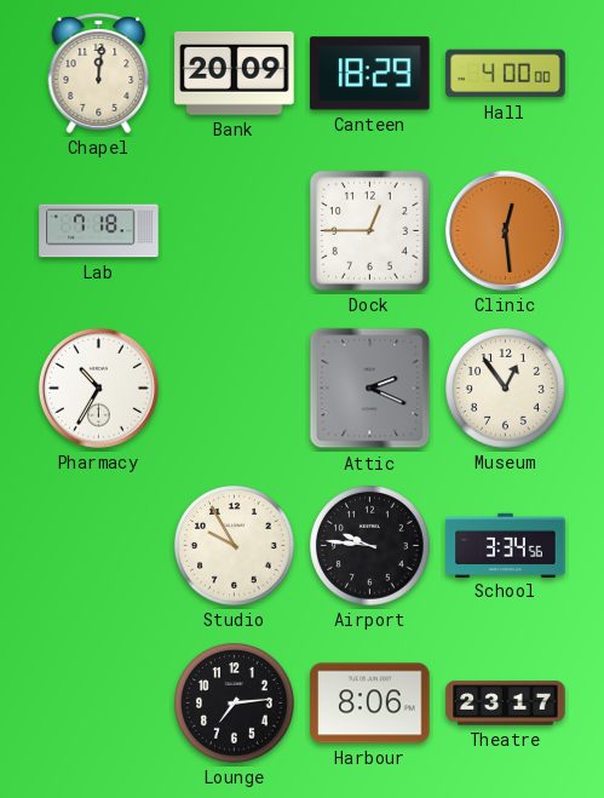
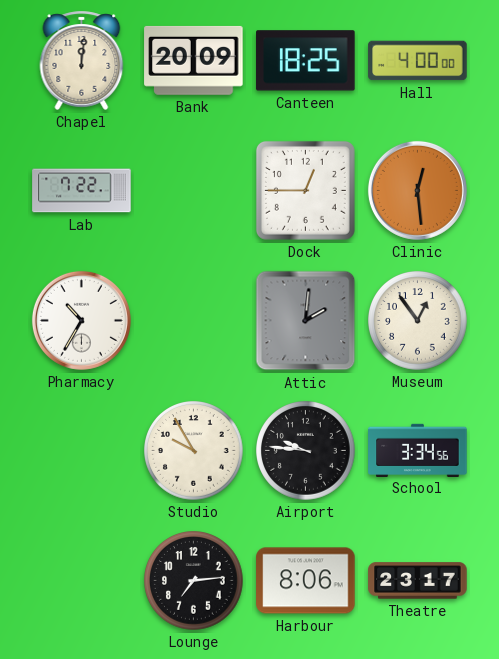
Canteen: 18:29 -> 18:25
Lab: 7:18 -> 7:22
Attic: 2:19 -> 2:01
